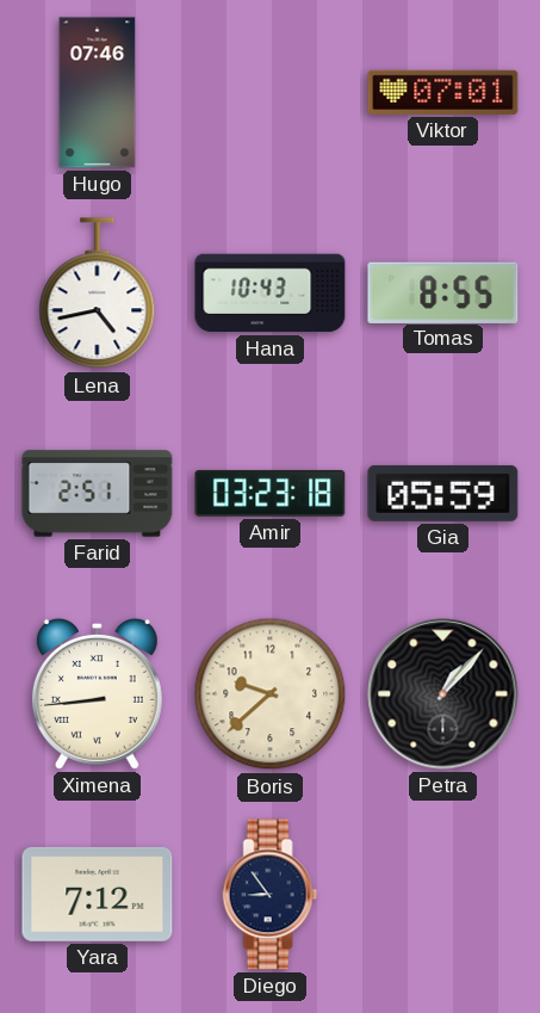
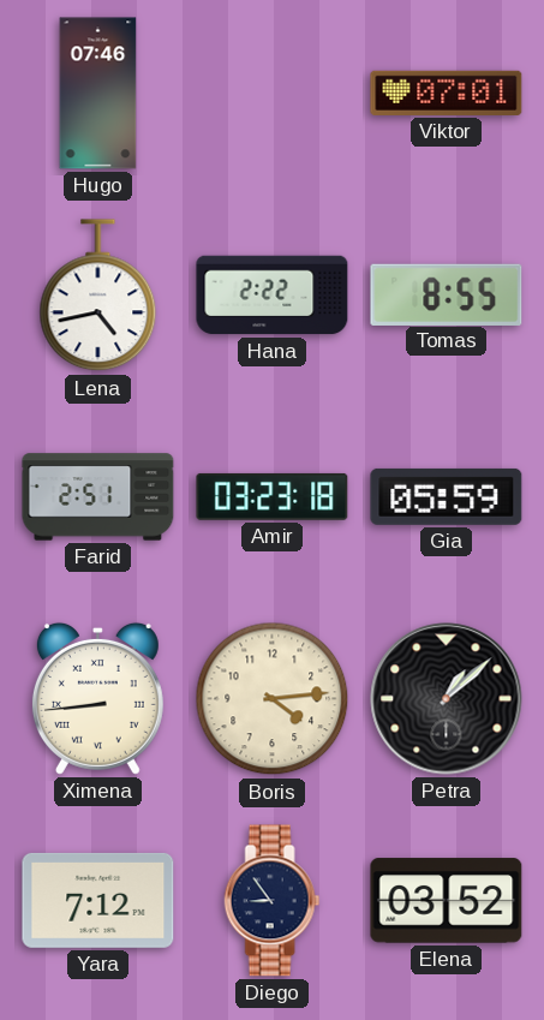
Hana: 10:43 -> 2:22
Boris: 9:38 -> 4:14
Petra: 1:07 -> 1:08
Elena: none -> 03:52
